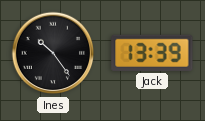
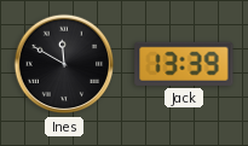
Ines: 10:24 -> 11:50
